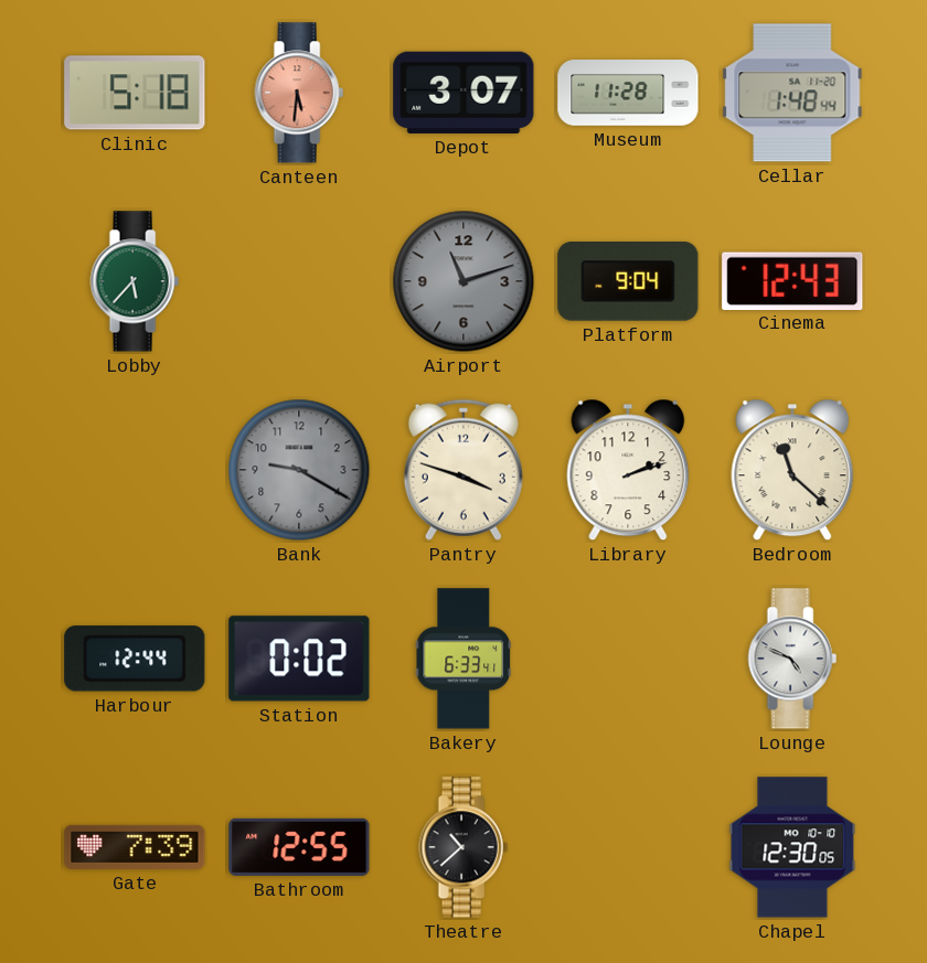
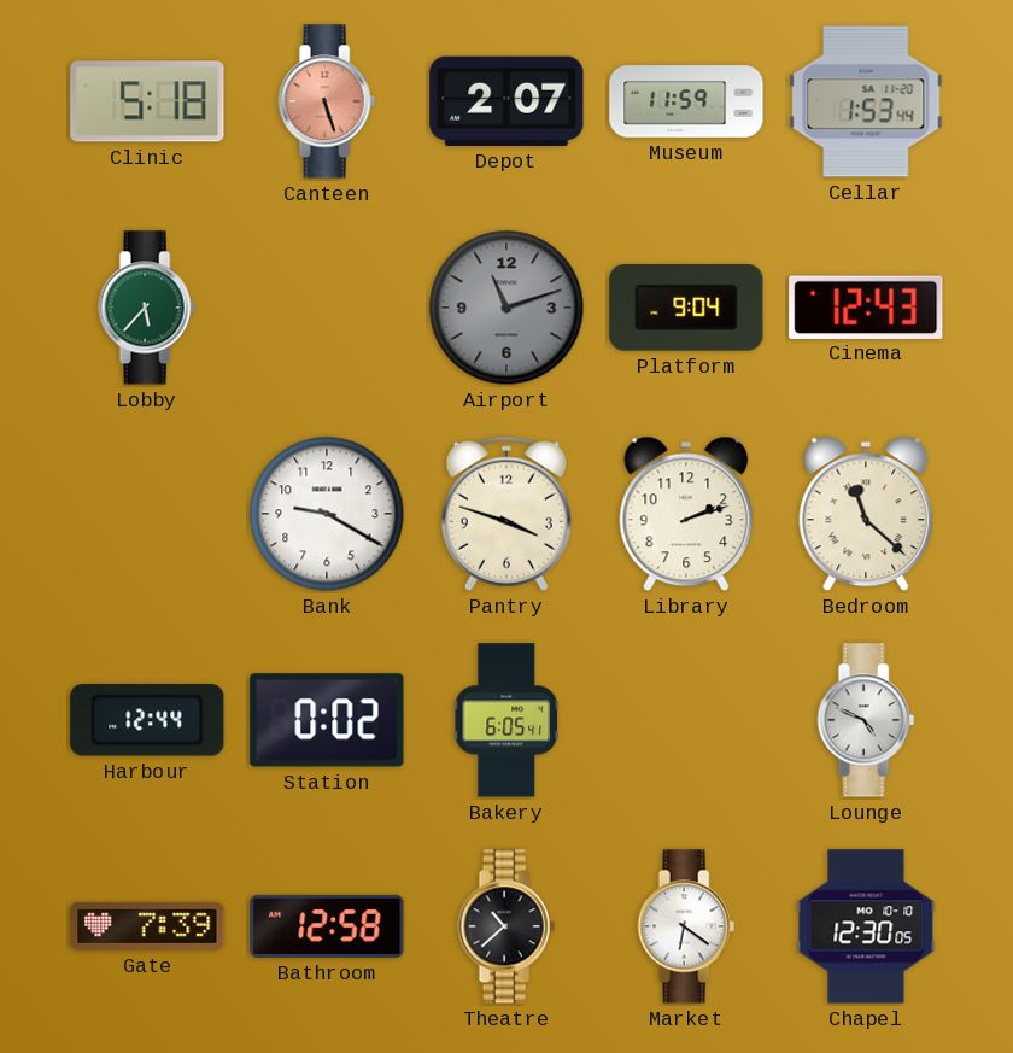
Canteen: 5:31 -> 5:27
Depot: 3:07 -> 2:07
Museum: 11:28 -> 11:59
Cellar: 1:48 -> 1:53
Bank dial: grey -> white
Bakery: 6:33 -> 6:05
Bathroom: 12:55 -> 12:58
Market: none -> 6:21
